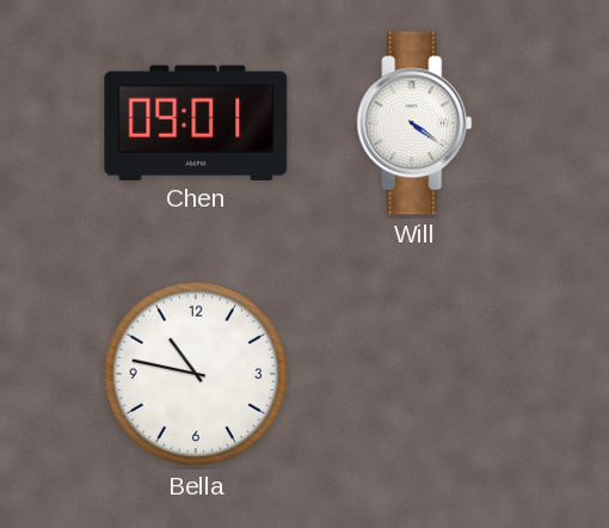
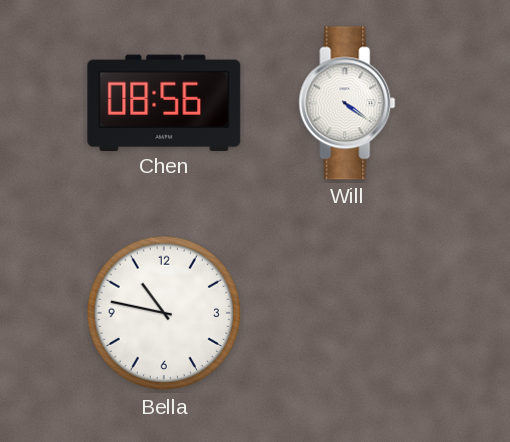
Chen: 09:01 -> 08:56
